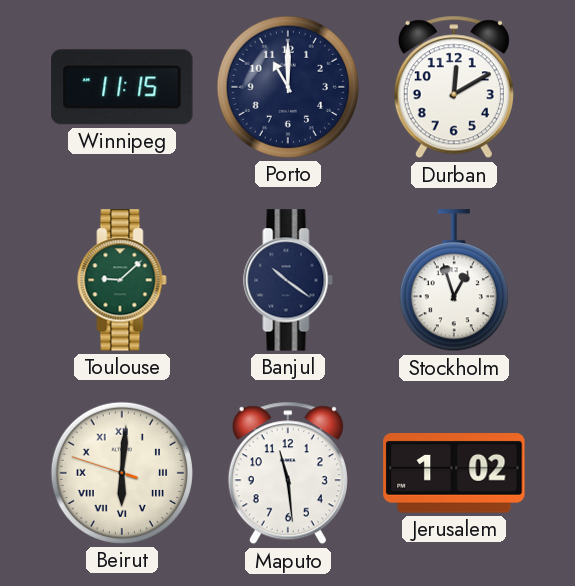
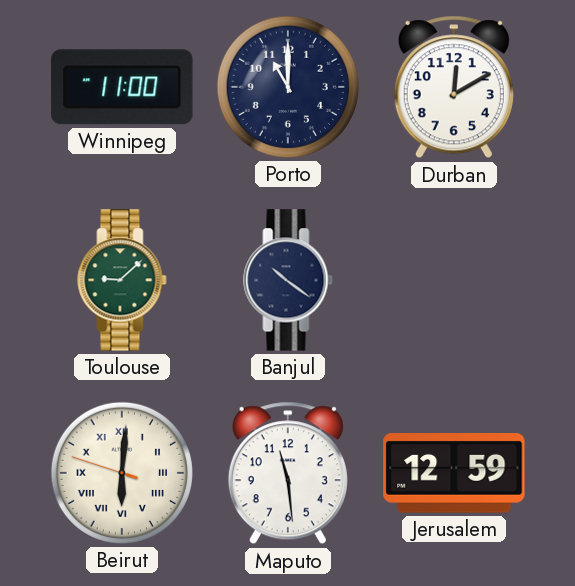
Winnipeg: 11:15 -> 11:00
Stockholm: 12:57 -> none
Jerusalem: 1:02 -> 12:59
